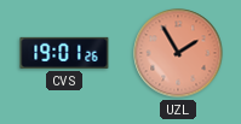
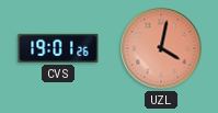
UZL: 1:55 -> 4:02
